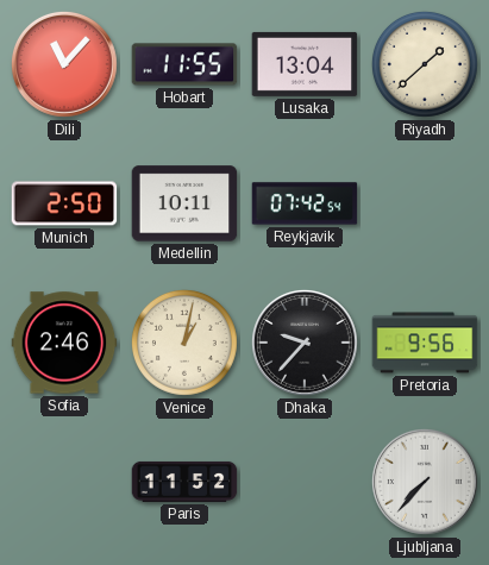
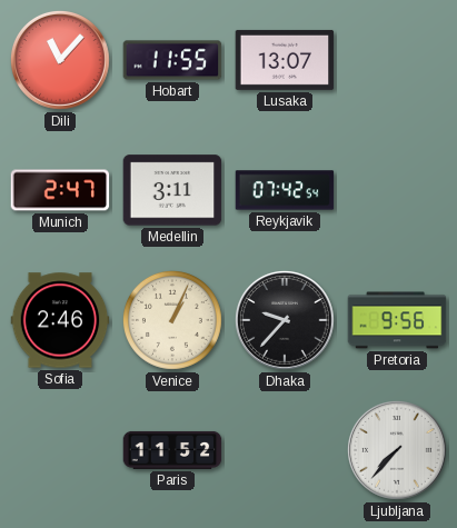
Lusaka: 13:04 -> 13:07
Riyadh: 1:38 -> none
Munich: 2:50 -> 2:47
Medellin: 10:11 -> 3:11
Venice: 1:02 -> 1:04
